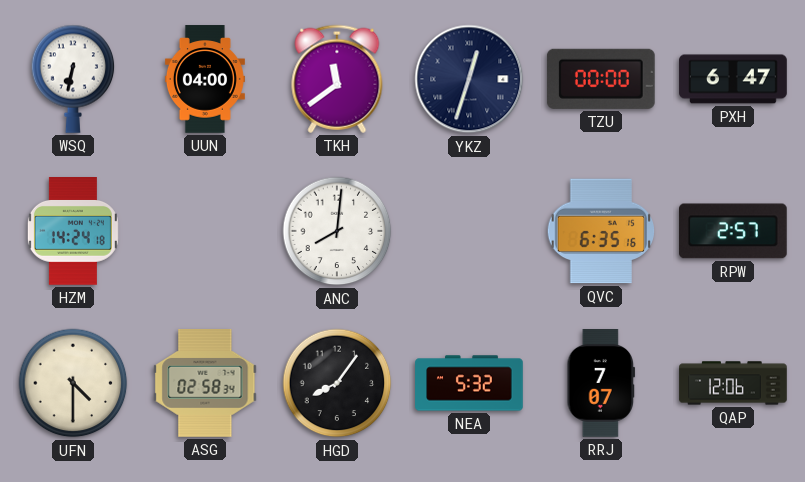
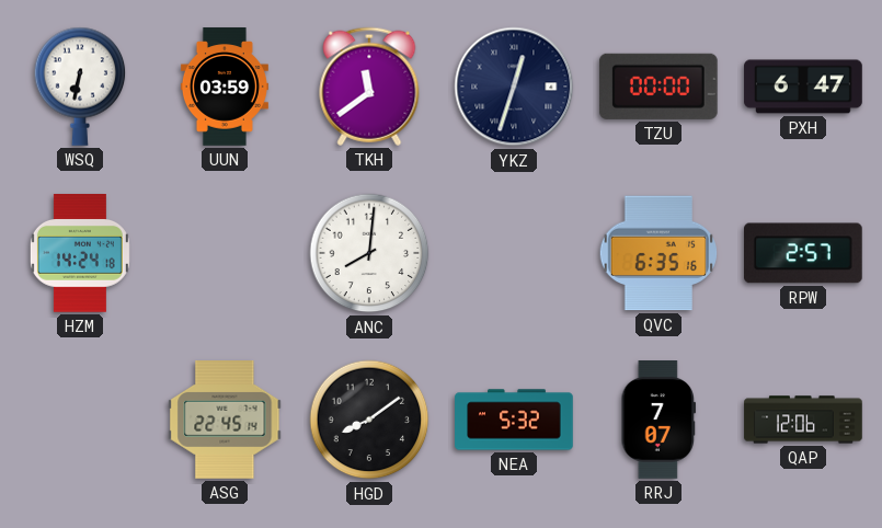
UUN: 04:00 -> 03:59
UFN: 4:30 -> none
ASG: 02:58 -> 22:45
HGD: 8:06 -> 8:09
